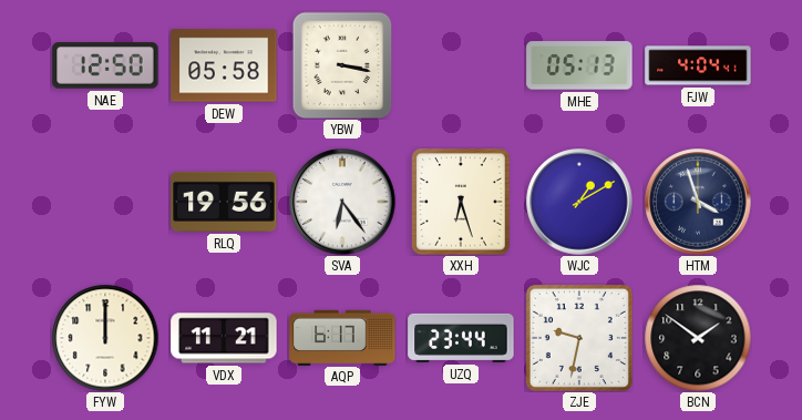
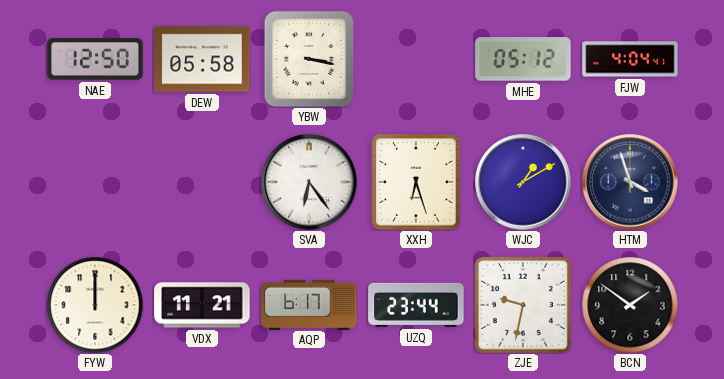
MHE: 05:13 -> 05:12
RLQ: 19:56 -> none
